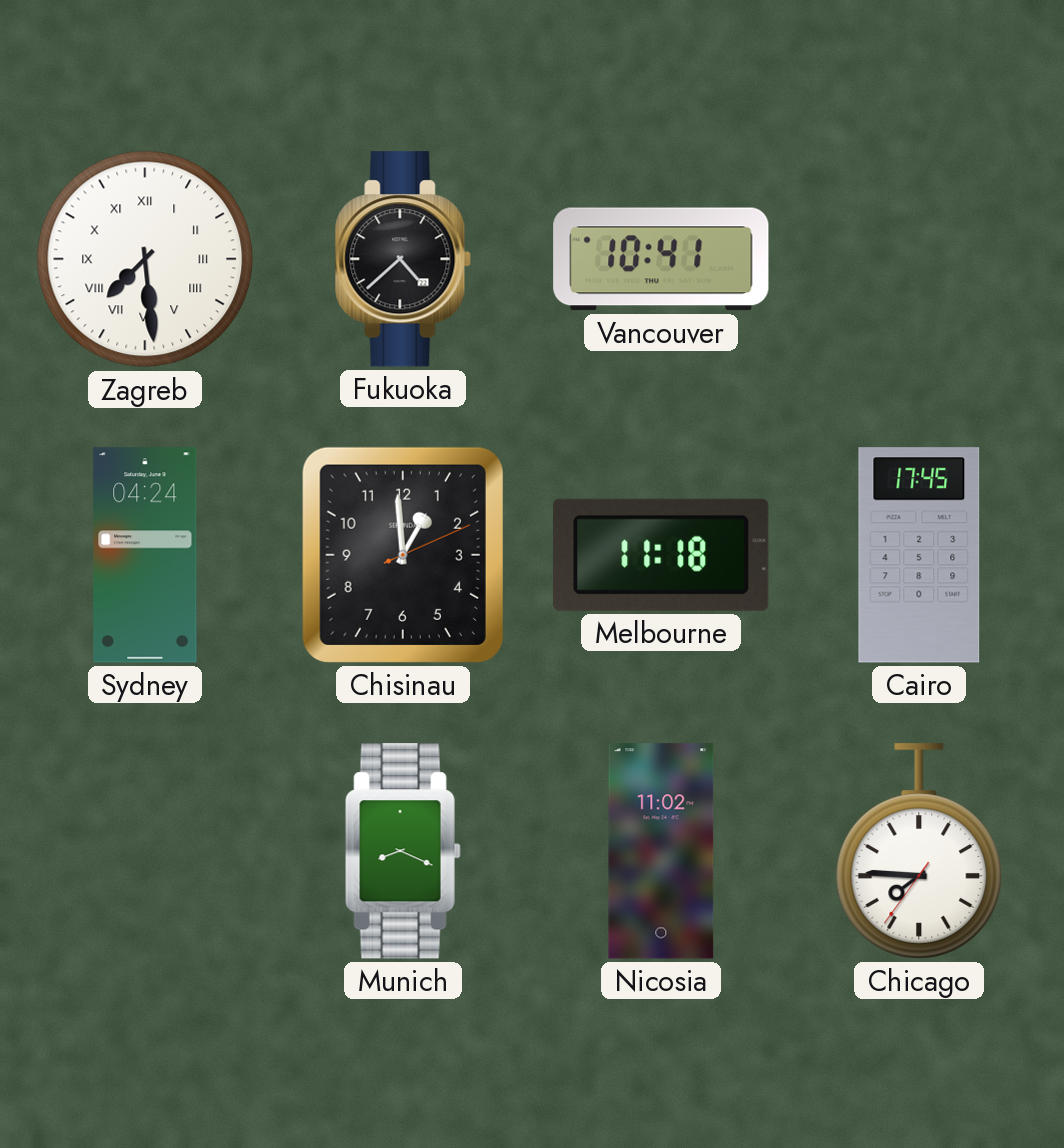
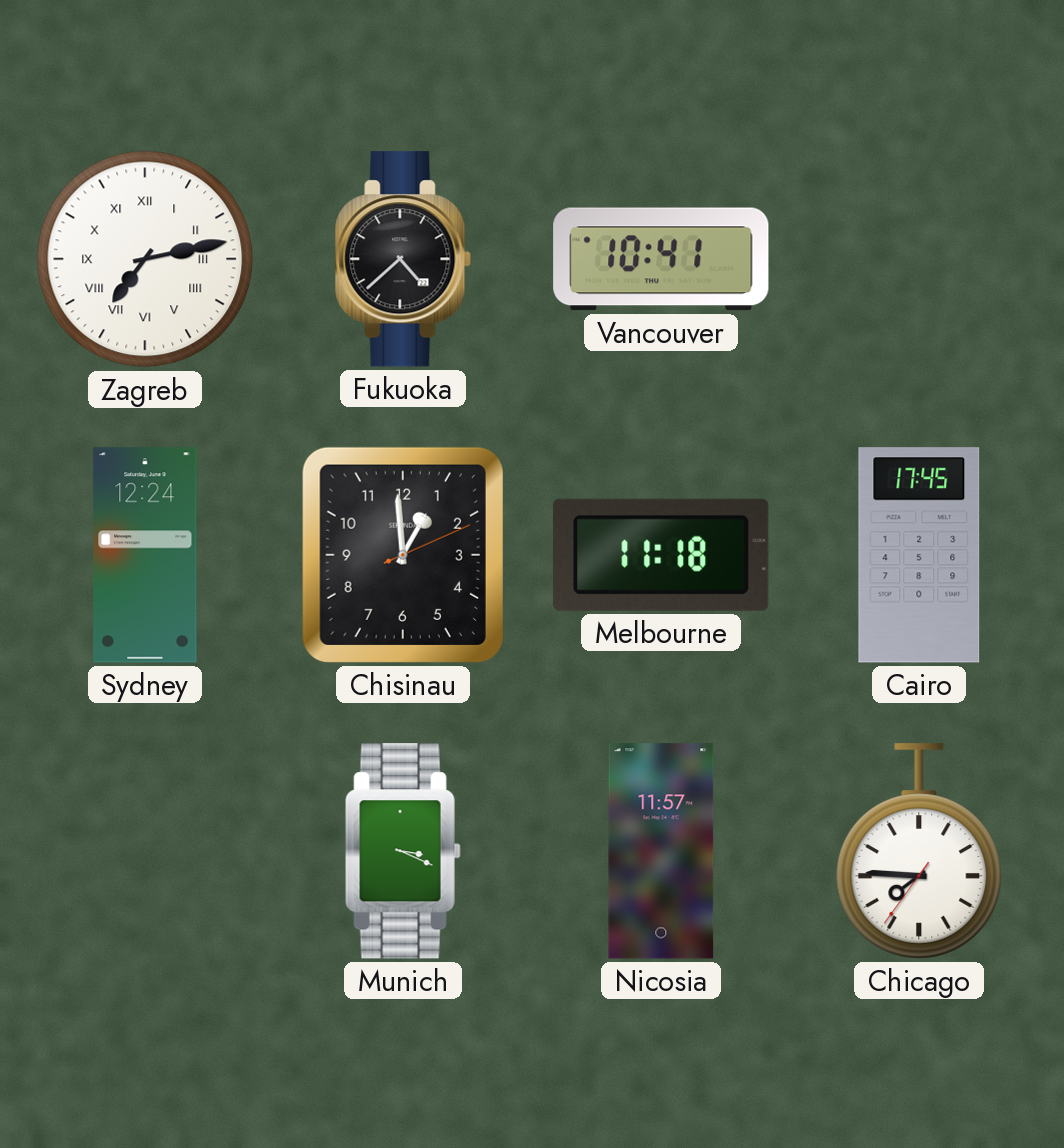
Zagreb: 7:29 -> 7:13
Sydney: 04:24 -> 12:24
Munich: 8:19 -> 3:19
Nicosia: 11:02 -> 11:57
